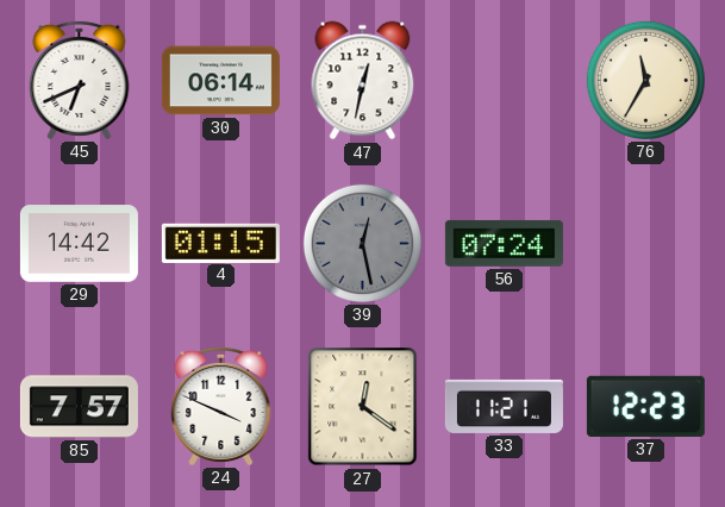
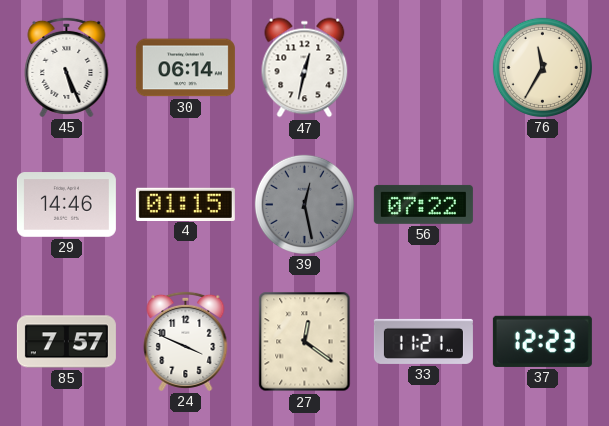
45: 6:41 -> 5:26
29: 14:42 -> 14:46
56: 07:24 -> 07:22
